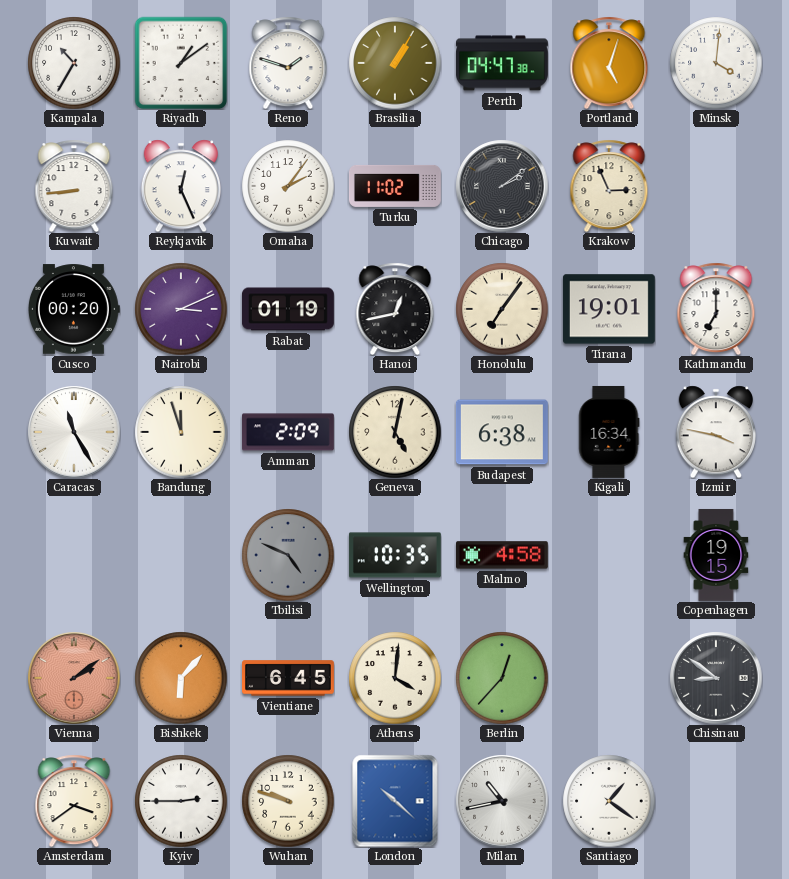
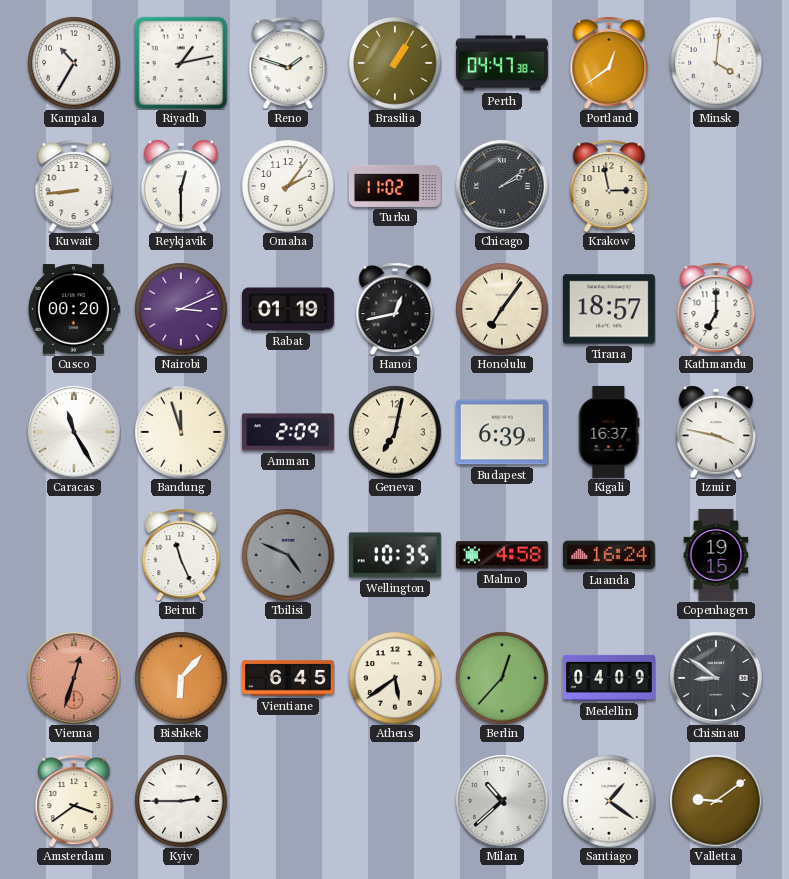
Riyadh: 1:09 -> 1:13
Portland: 5:03 -> 12:39
Reykjavik: 12:26 -> 12:30
Krakow: 2:56 -> 2:58
Tirana: 19:01 -> 18:57
Geneva: 5:02 -> 7:02
Budapest: 6:38 -> 6:39
Kigali: 16:34 -> 16:37
Beirut: none -> 11:26
Luanda: none -> 16:24
Vienna: 2:09 -> 12:33
Athens: 4:01 -> 5:39
Medellin: none -> 04:09
Wuhan: 9:48 -> none
London: 10:22 -> none
Milan: 10:43 -> 10:38
Valletta: none -> 9:09
